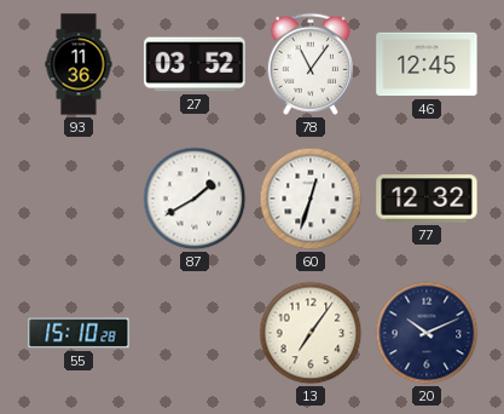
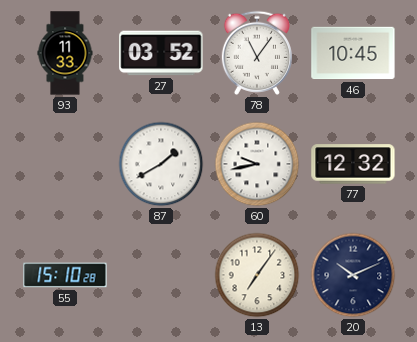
93: 11:36 -> 11:33
46: 12:45 -> 10:45
60: 12:33 -> 9:43
